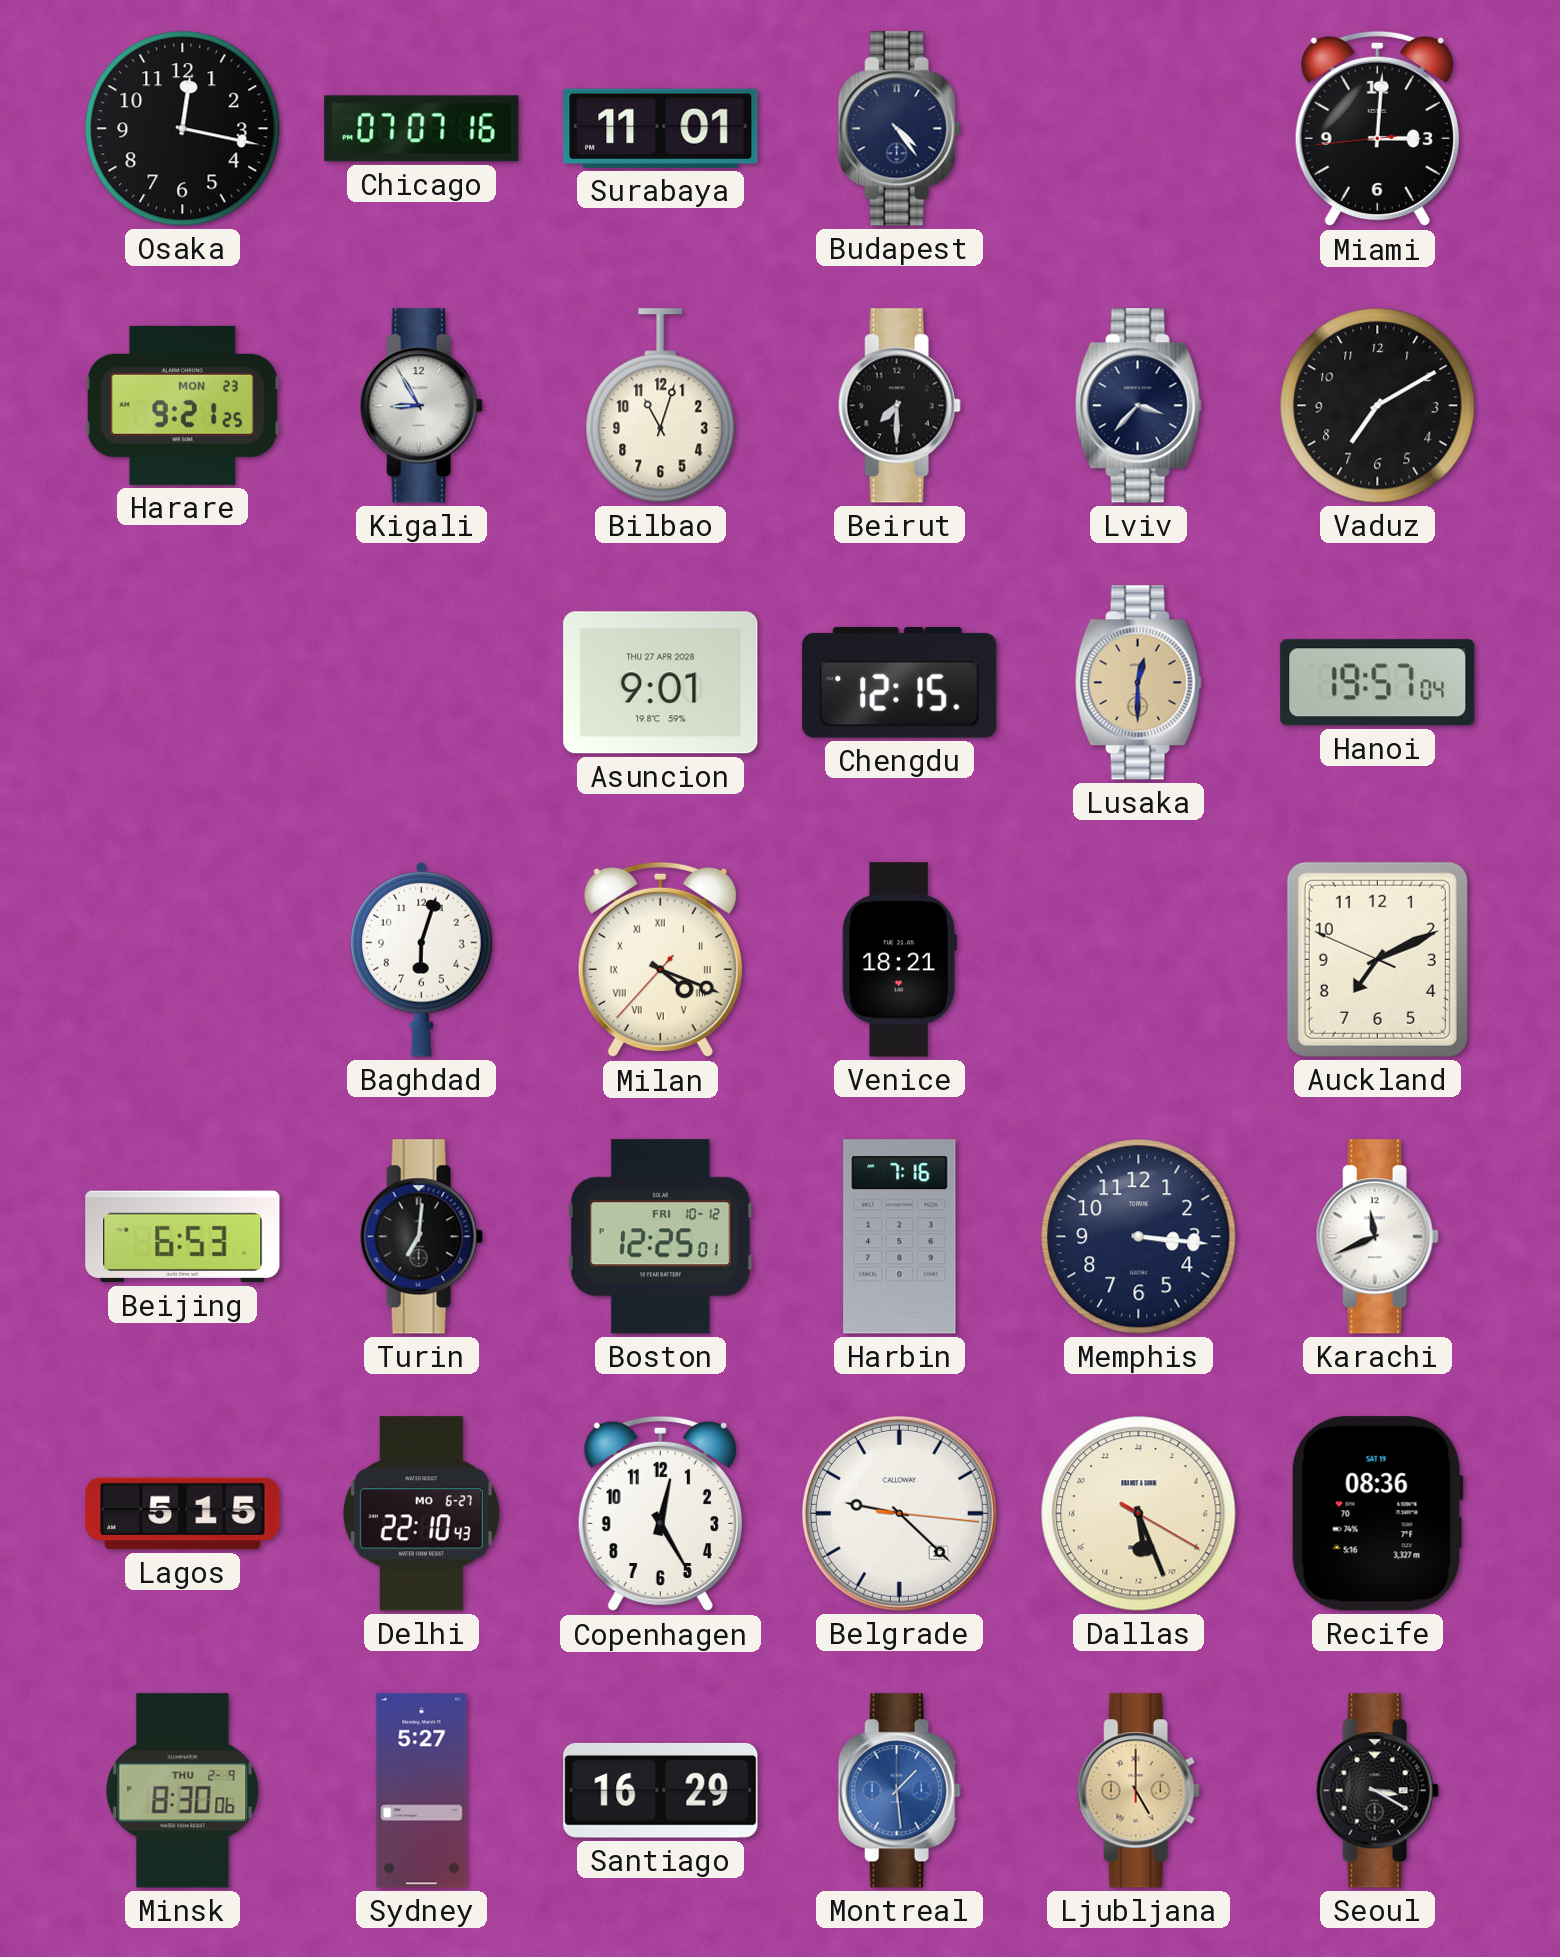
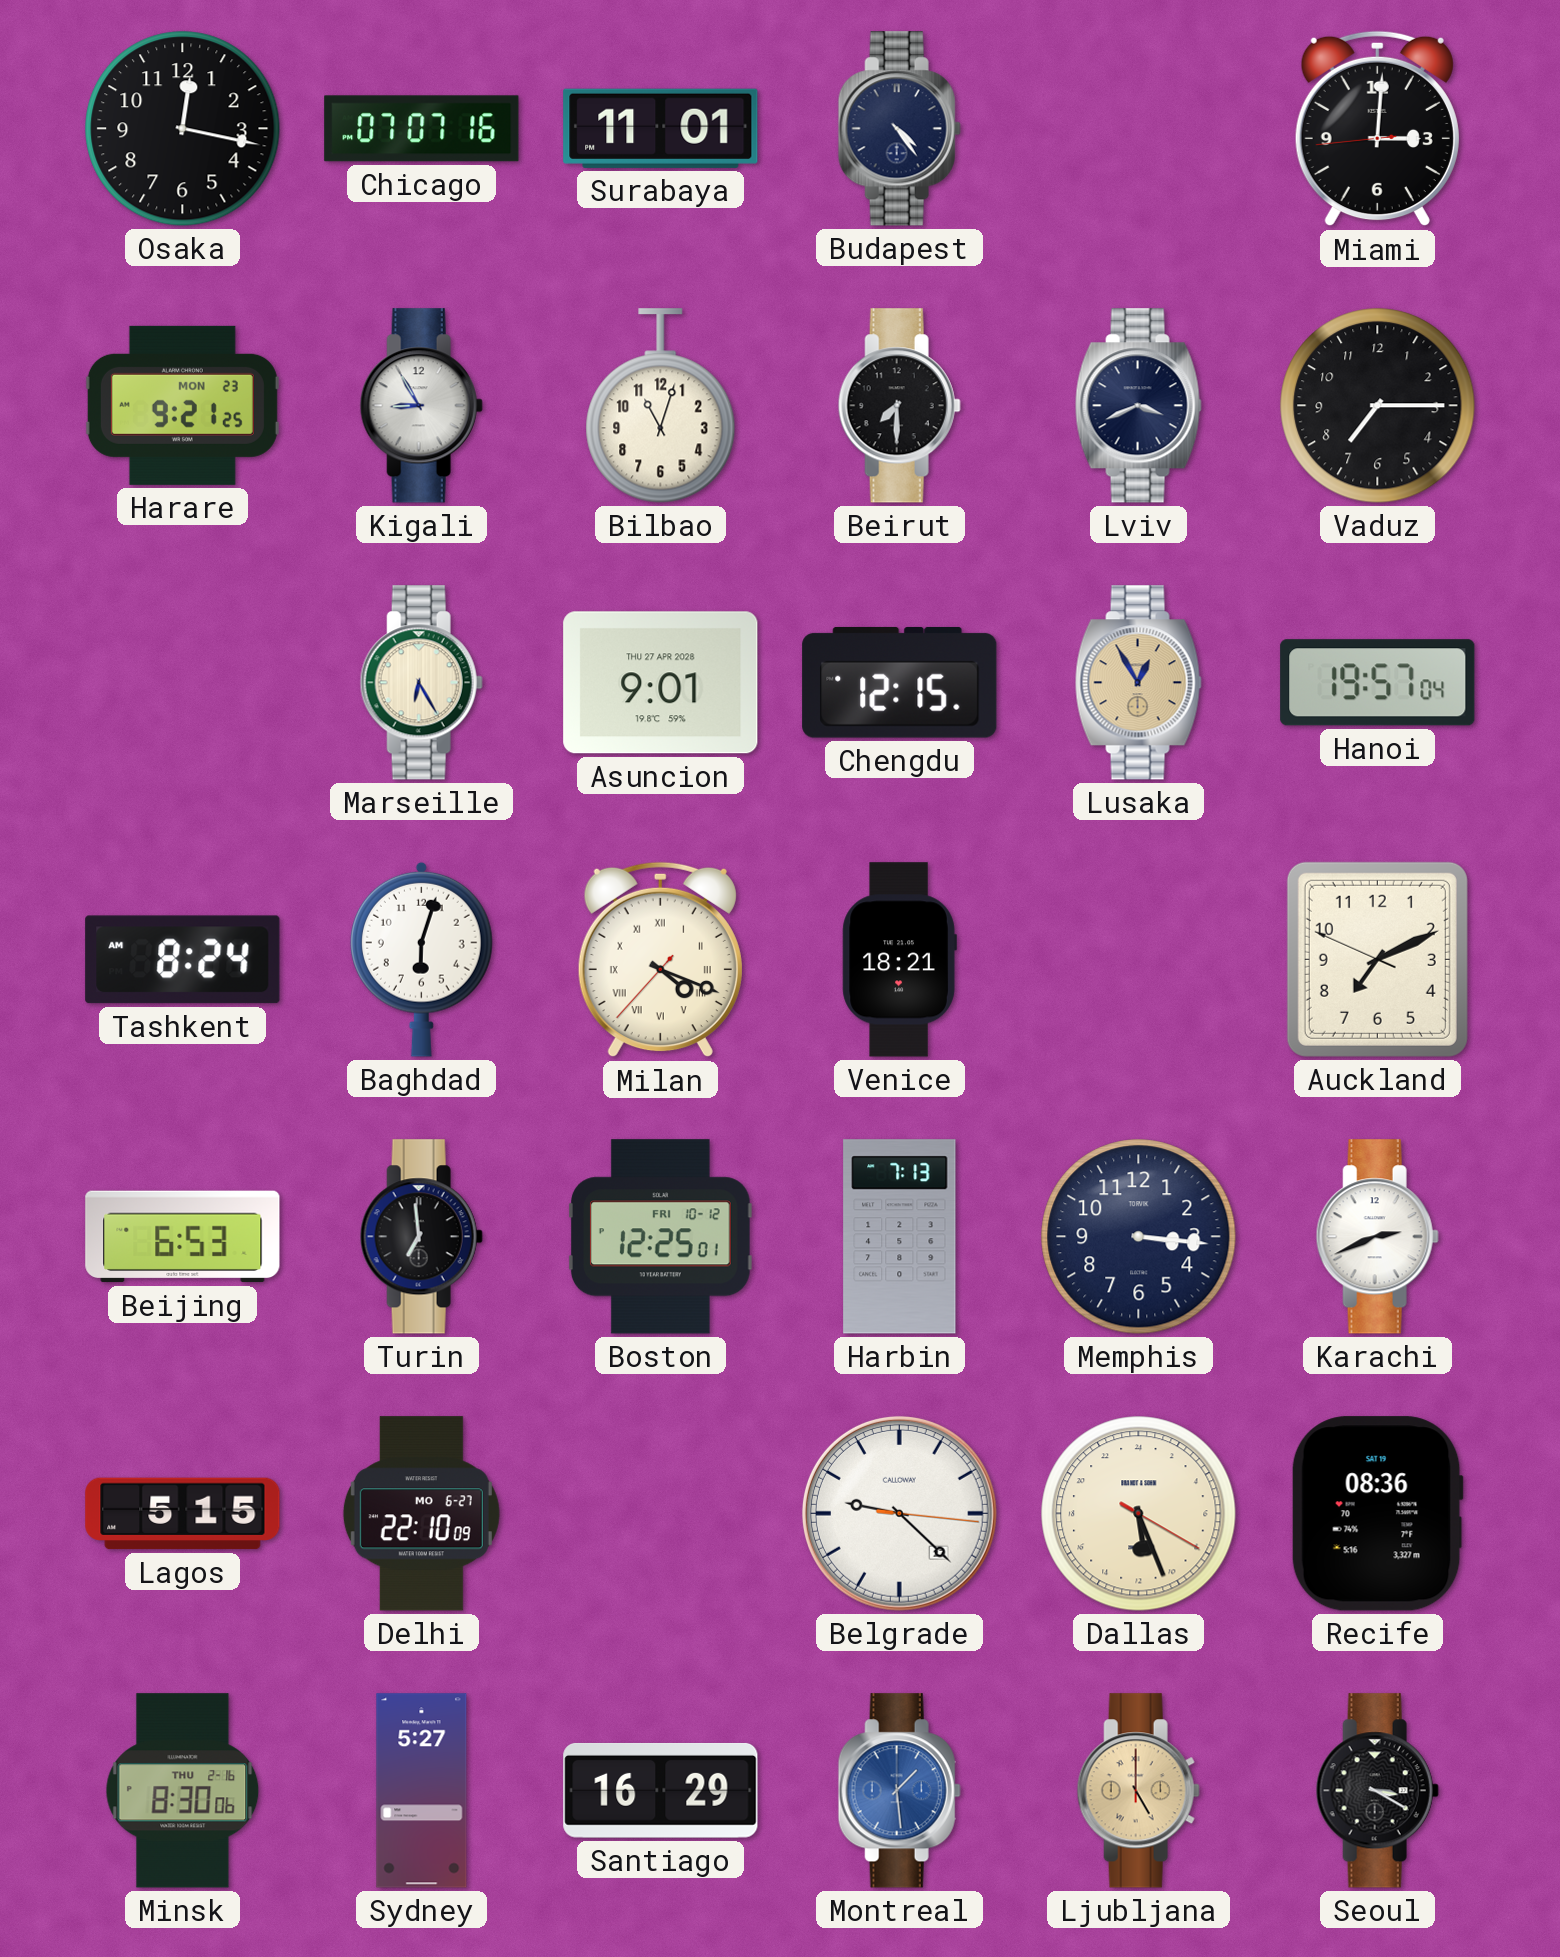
Lviv: 3:37 -> 3:41
Vaduz: 7:10 -> 7:15
Marseille: none -> 6:25
Lusaka: 12:30 -> 12:55
Tashkent: none -> 8:24
Turin: 7:01 -> 6:59
Harbin: 7:16 -> 7:13
Karachi: 11:41 -> 2:41
Delhi: 22:10:43 -> 22:10:09
Copenhagen: 12:25 -> none
Minsk date: THU 2-9 -> THU 2-16
